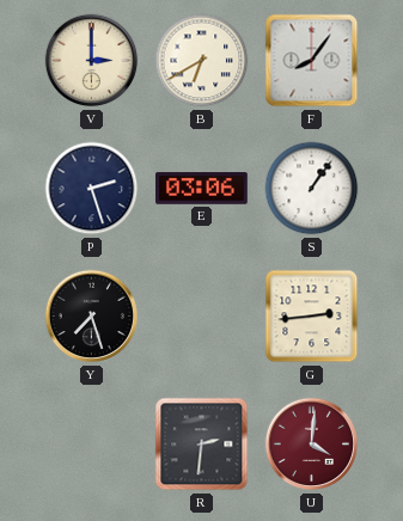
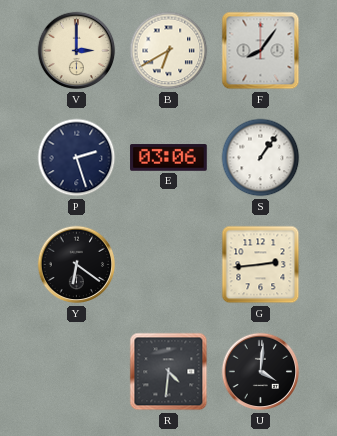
Y: 7:27 -> 6:21
R: 2:31 -> 4:31
U dial: burgundy -> black
